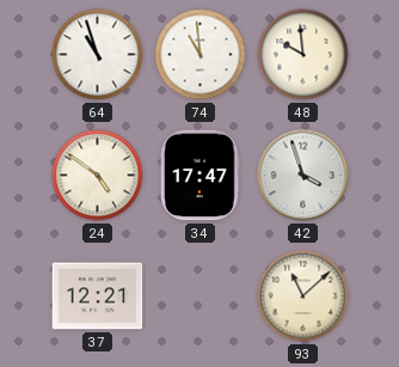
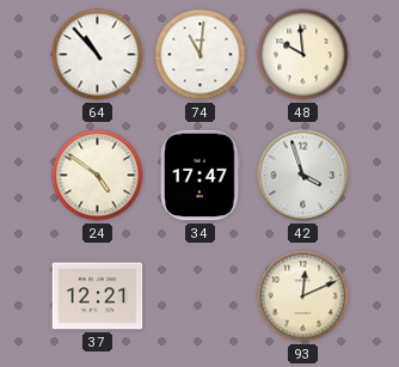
64: 10:57 -> 10:53
74: 10:59 -> 11:01
93: 11:08 -> 12:11
